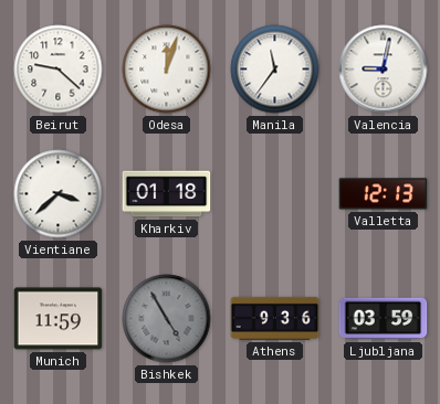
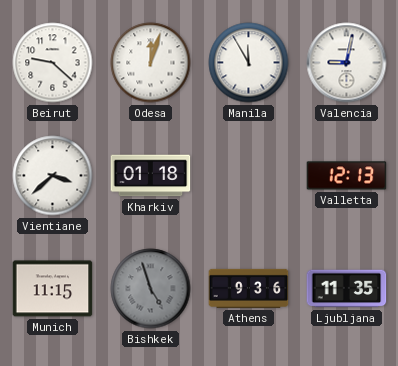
Manila: 11:36 -> 11:55
Munich: 11:59 -> 11:15
Bishkek: 4:55 -> 4:57
Ljubljana: 03:59 -> 11:35
